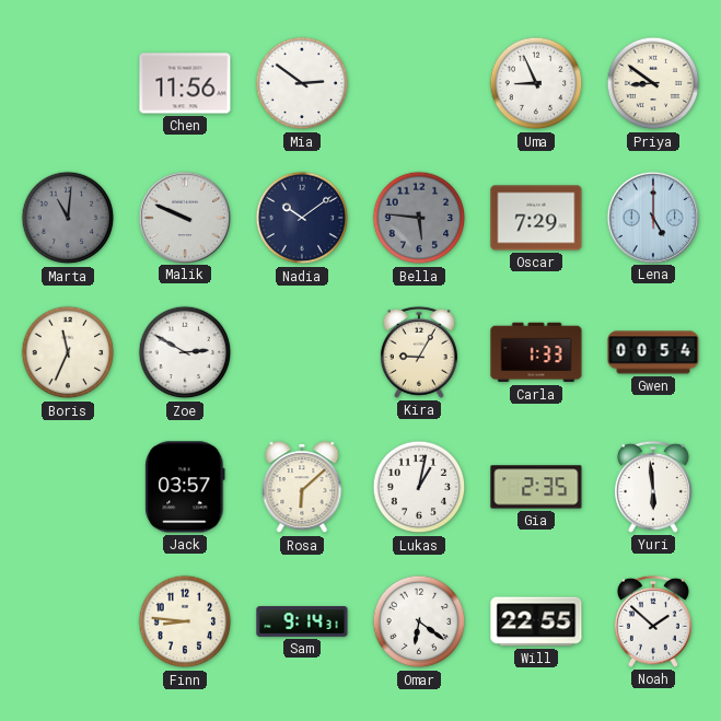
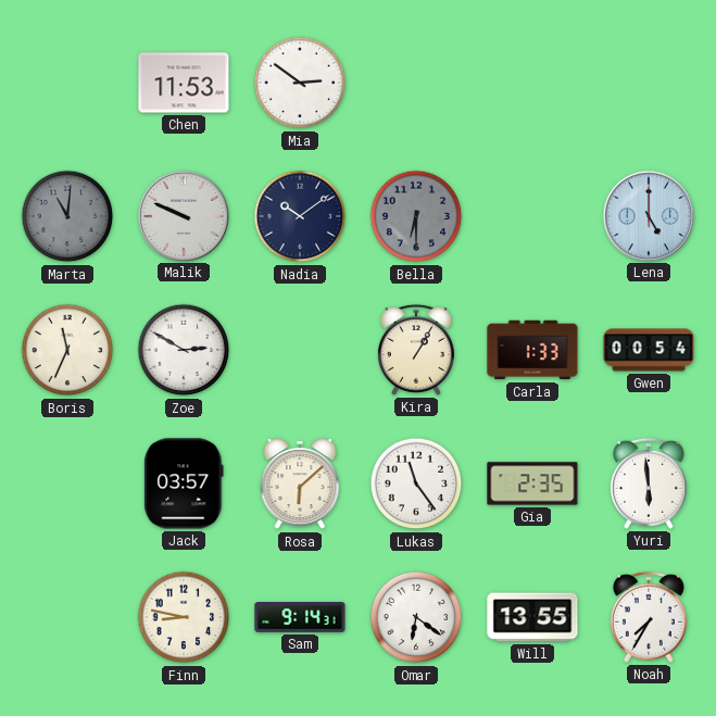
Chen: 11:56 -> 11:53
Uma: 8:56 -> none
Priya: 8:51 -> none
Bella: 5:46 -> 6:30
Oscar: 7:29 -> none
Kira: 9:05 -> 1:05
Lukas: 1:02 -> 11:24
Finn: 8:46 -> 8:47
Will: 22:55 -> 13:55
Noah: 1:52 -> 7:35
